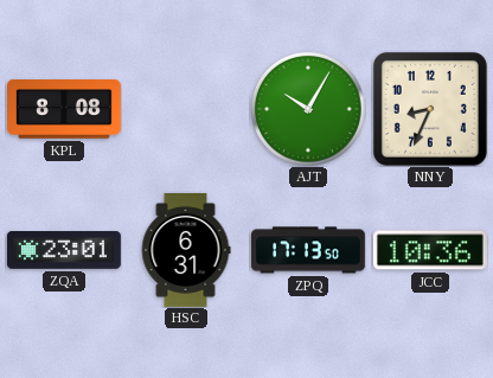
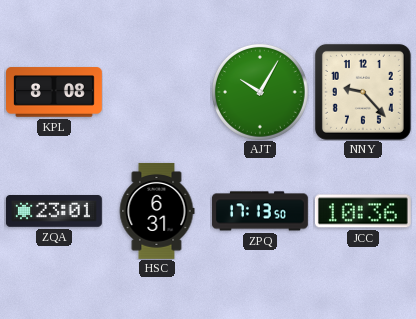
NNY: 8:34 -> 9:23
